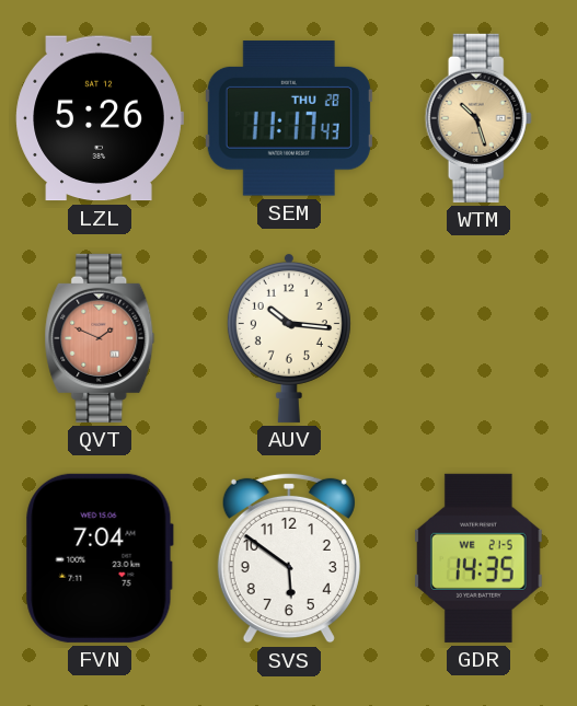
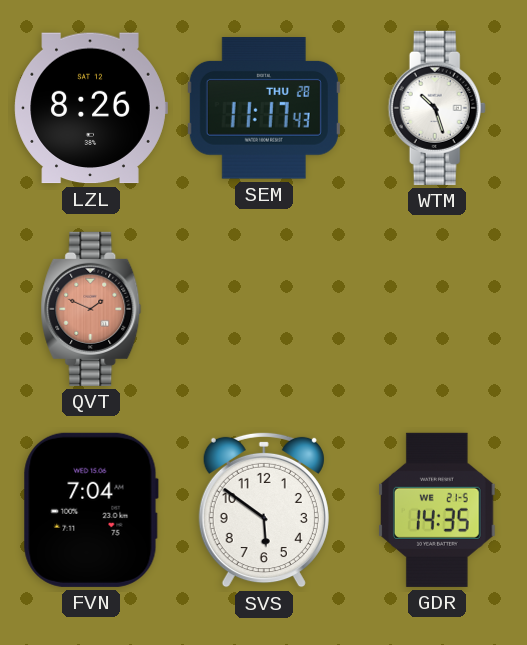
LZL: 5:26 -> 8:26
WTM dial: champagne -> white
AUV: 10:16 -> none
